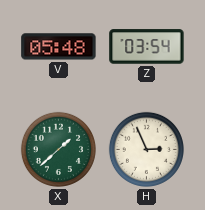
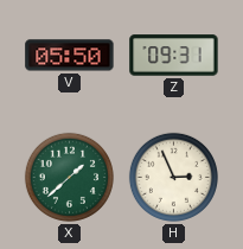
V: 05:48 -> 05:50
Z: 03:54 -> 09:31
